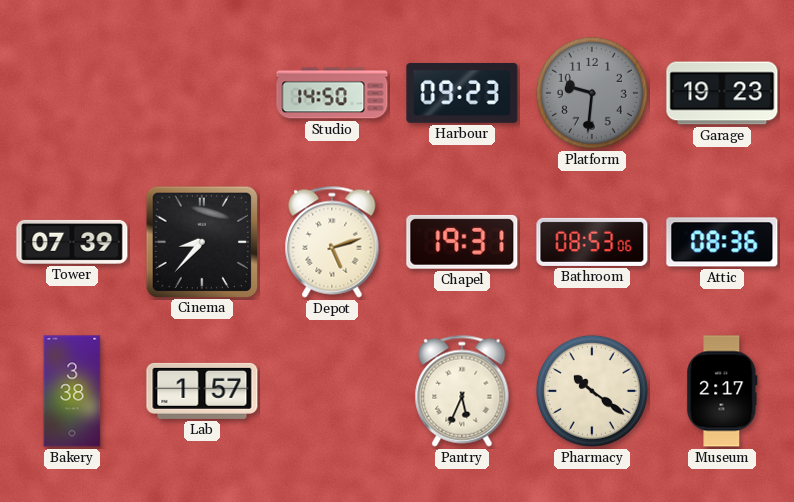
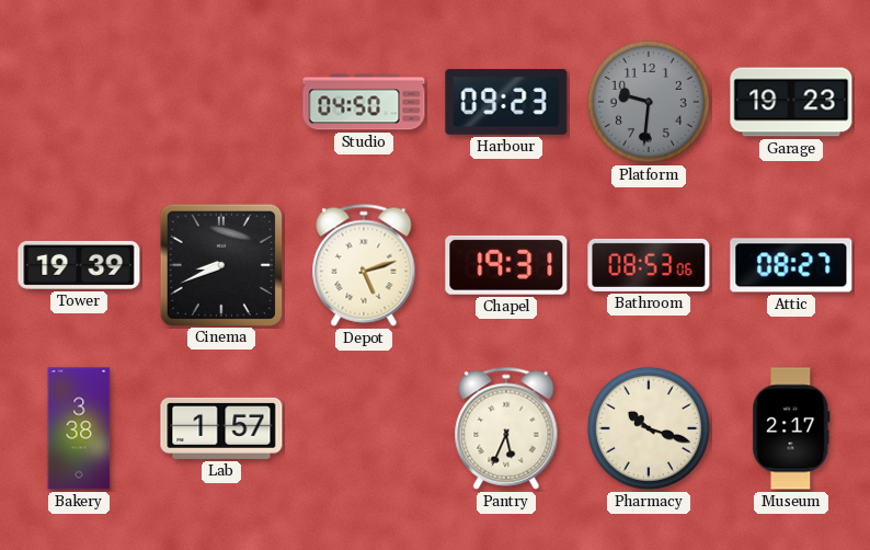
Studio: 14:50 -> 04:50
Tower: 07:39 -> 19:39
Cinema: 8:37 -> 8:41
Attic: 08:36 -> 08:27
Pharmacy: 10:21 -> 10:18
